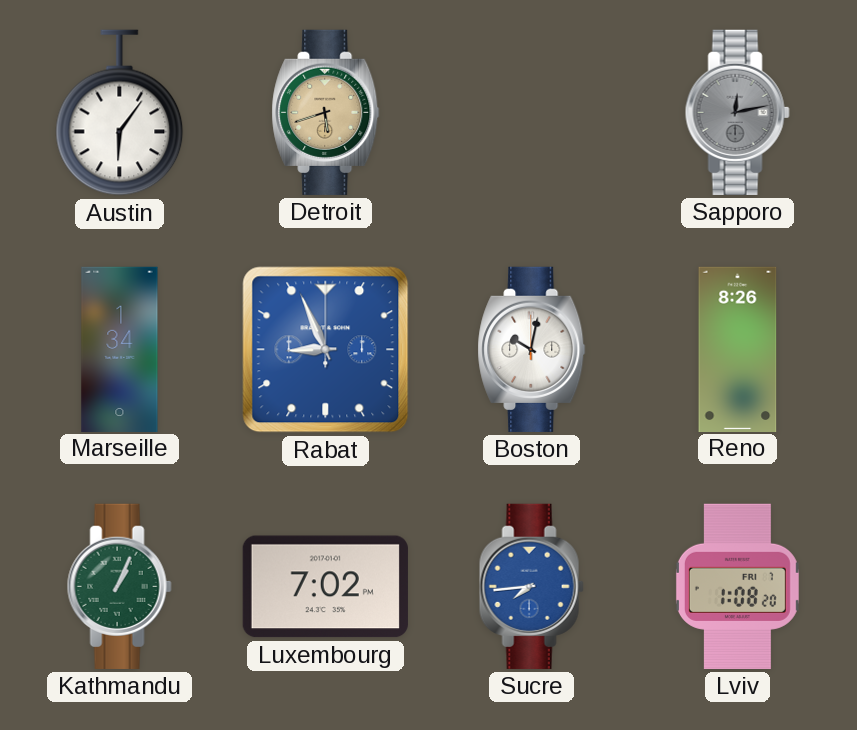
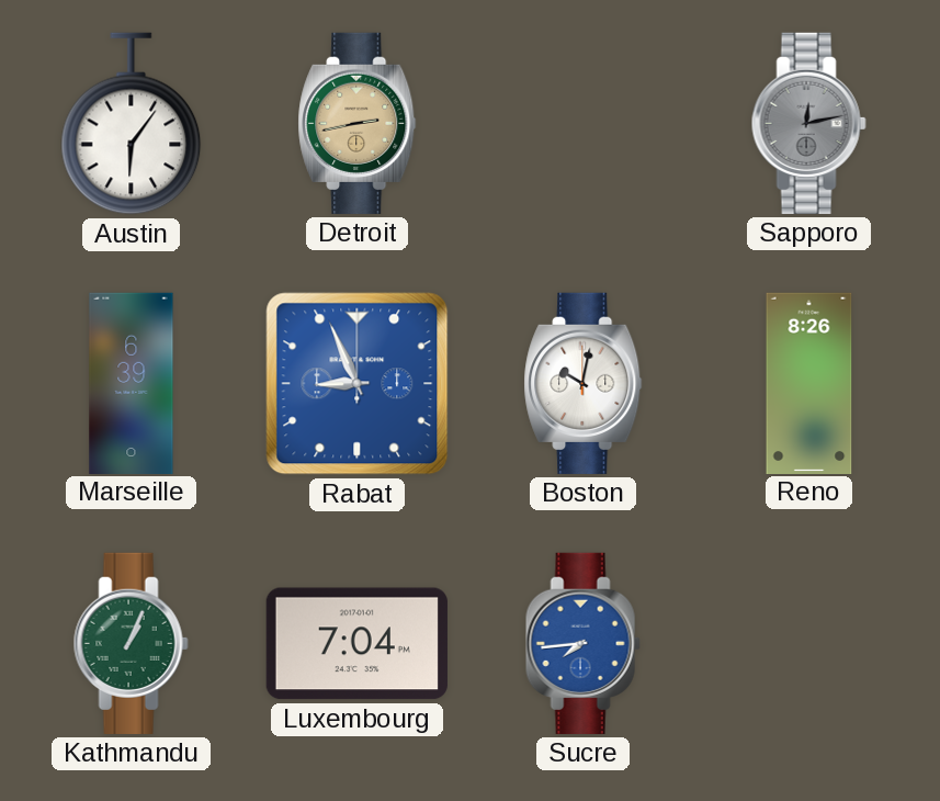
Detroit: 5:42 -> 2:43
Marseille: 1:34 -> 6:39
Luxembourg: 7:02 -> 7:04
Lviv: 1:08 -> none
